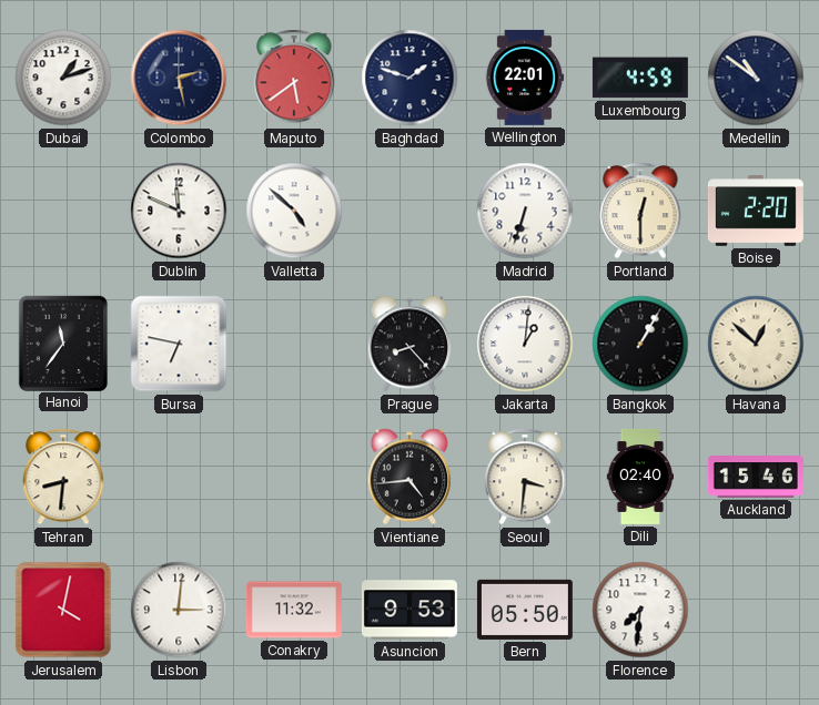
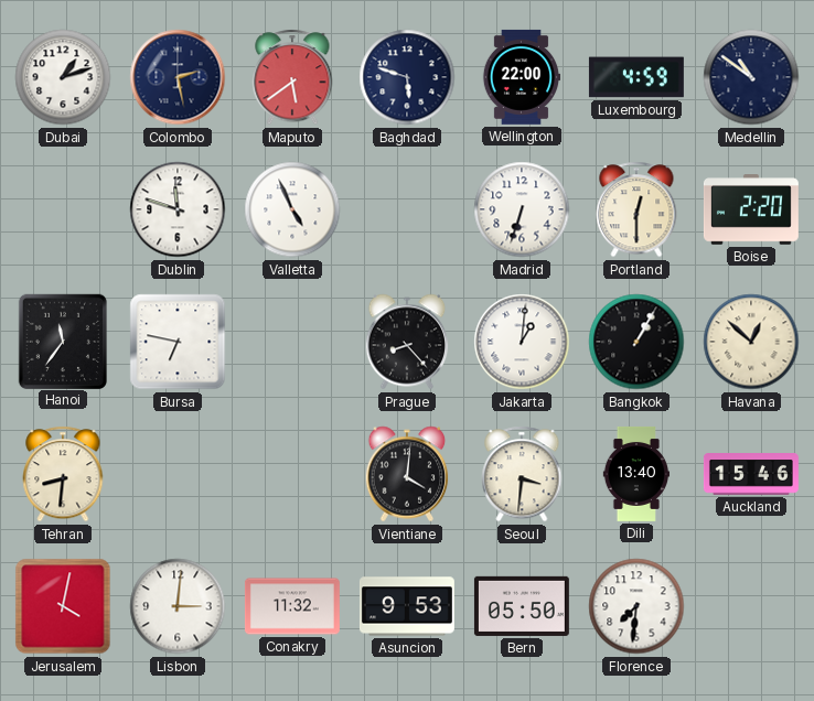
Baghdad: 1:48 -> 5:48
Wellington: 22:01 -> 22:00
Dublin: 11:49 -> 11:48
Valletta: 4:52 -> 4:56
Vientiane: 4:44 -> 4:01
Dili: 02:40 -> 13:40
